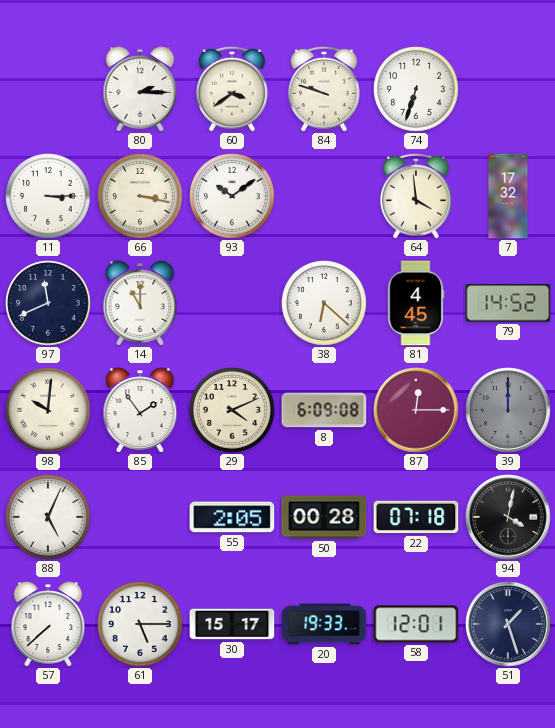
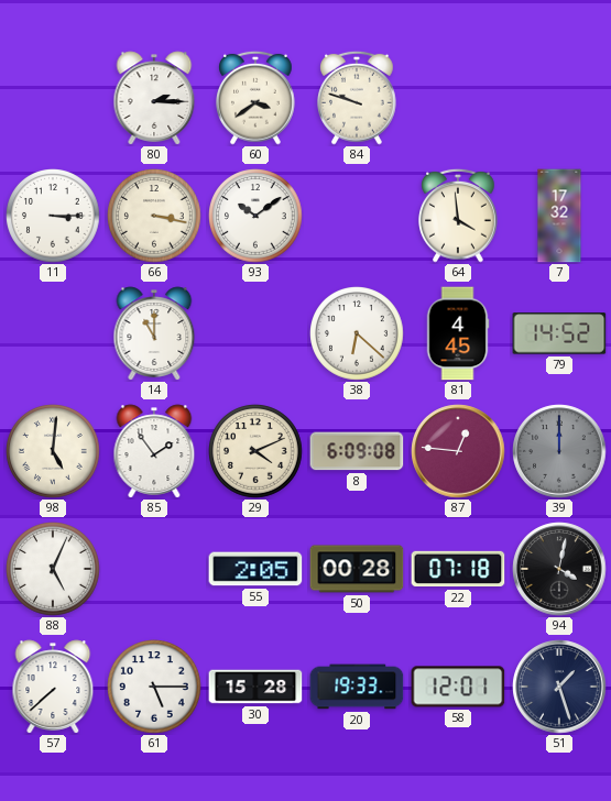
74: 6:33 -> none
97: 11:41 -> none
98: 10:01 -> 5:01
87: 12:15 -> 12:46
30: 15:17 -> 15:28
